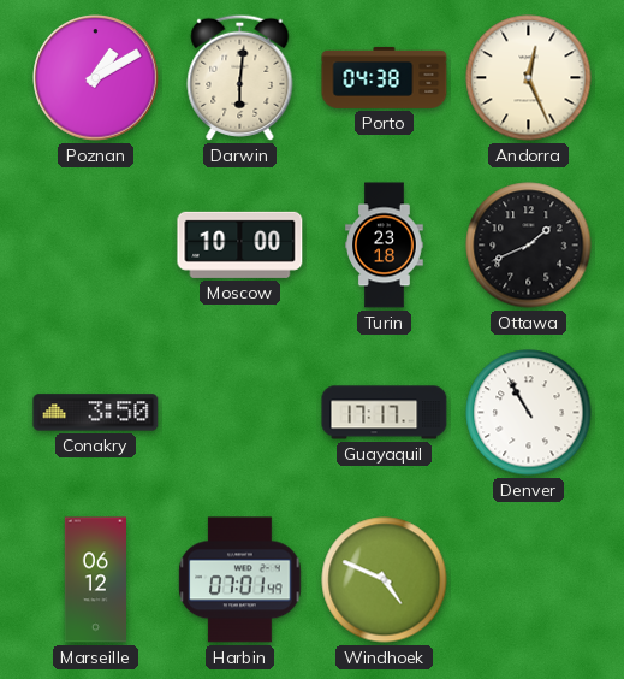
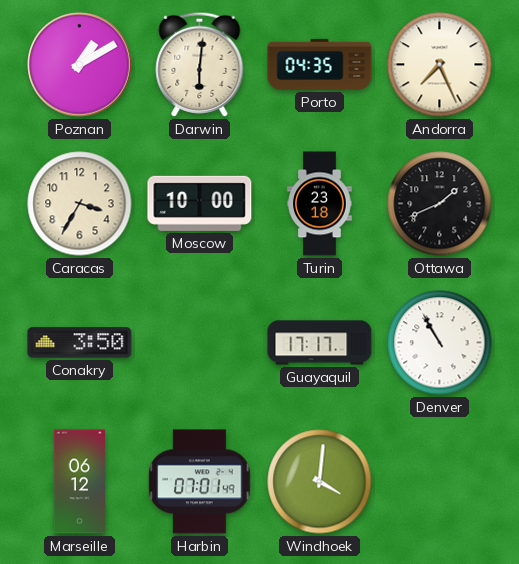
Porto: 04:38 -> 04:35
Andorra: 12:26 -> 7:26
Caracas: none -> 3:35
Windhoek: 4:49 -> 4:01
